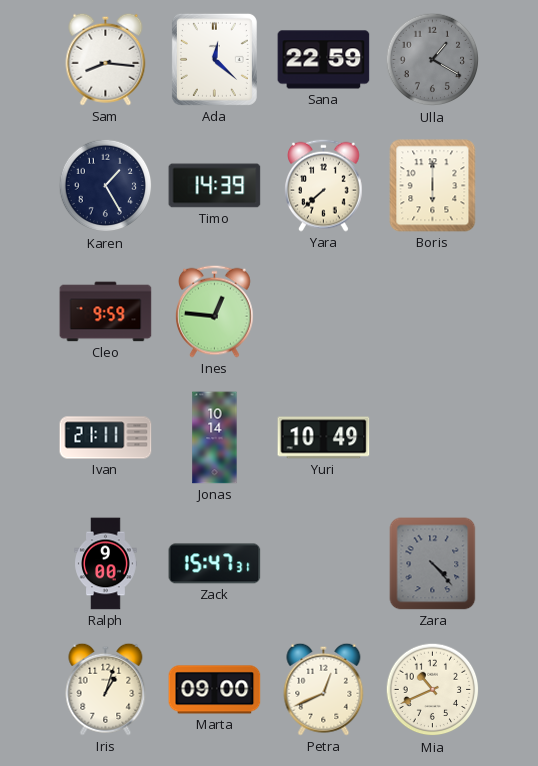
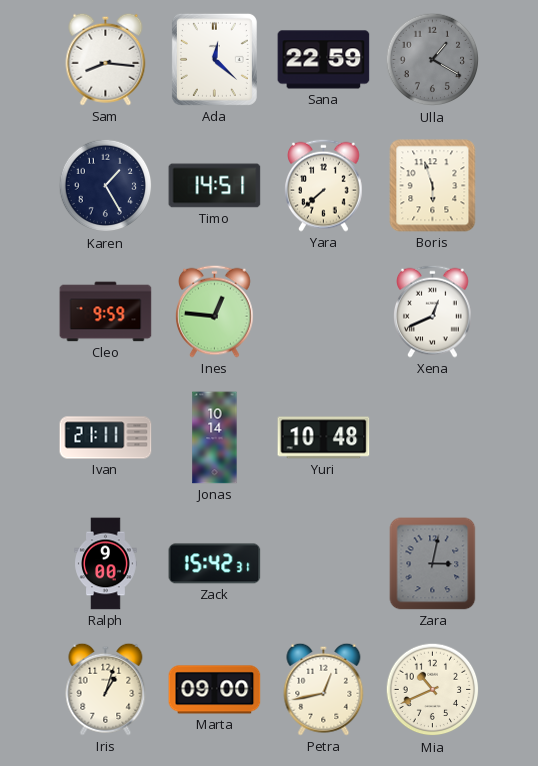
Timo: 14:39 -> 14:51
Boris: 6:00 -> 5:57
Xena: none -> 12:41
Yuri: 10:49 -> 10:48
Zack: 15:47 -> 15:42
Zara: 4:23 -> 3:02
Petra: 12:41 -> 12:43
